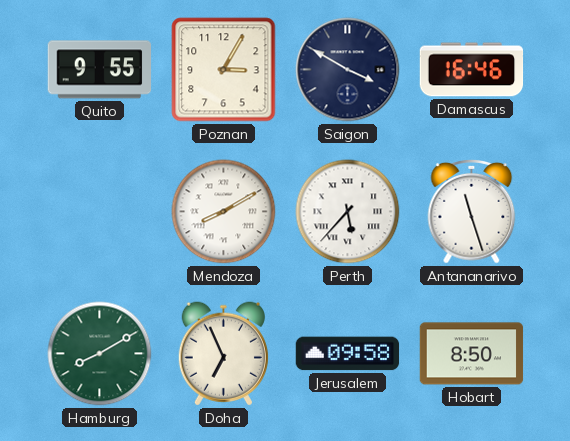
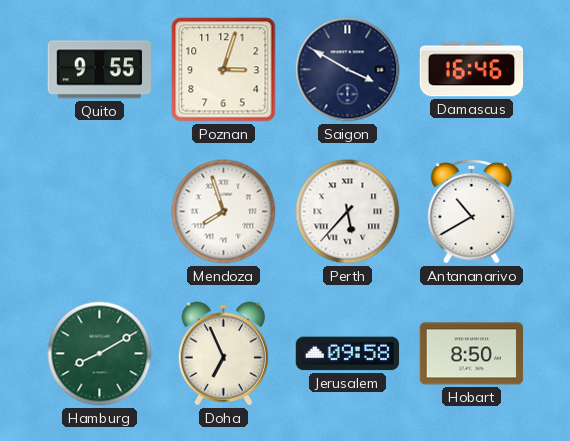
Poznan: 3:05 -> 3:03
Mendoza: 8:10 -> 7:57
Antananarivo: 11:27 -> 10:40
